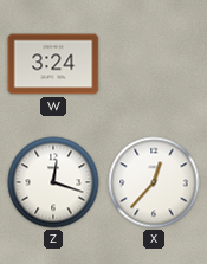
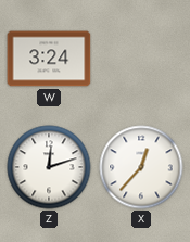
Z: 12:18 -> 12:12
